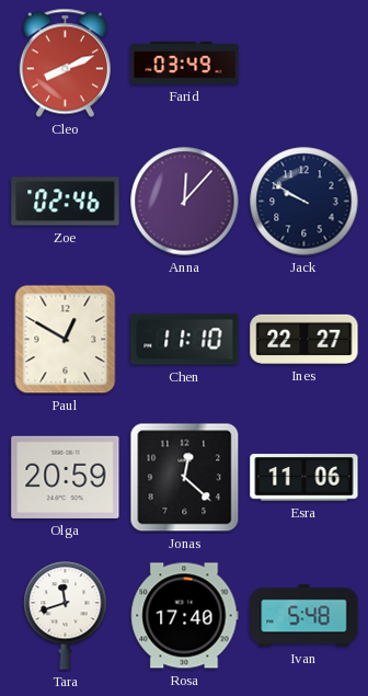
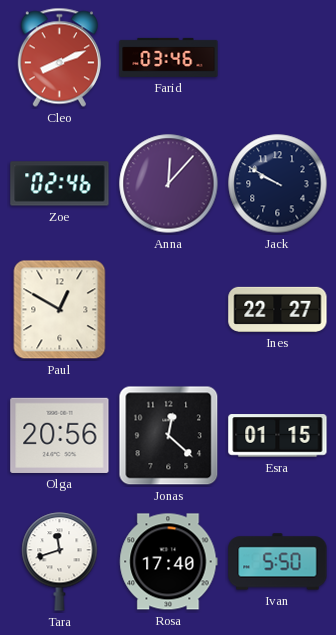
Farid: 03:49 -> 03:46
Chen: 11:10 -> none
Olga: 20:59 -> 20:56
Esra: 11:06 -> 01:15
Ivan: 5:48 -> 5:50
